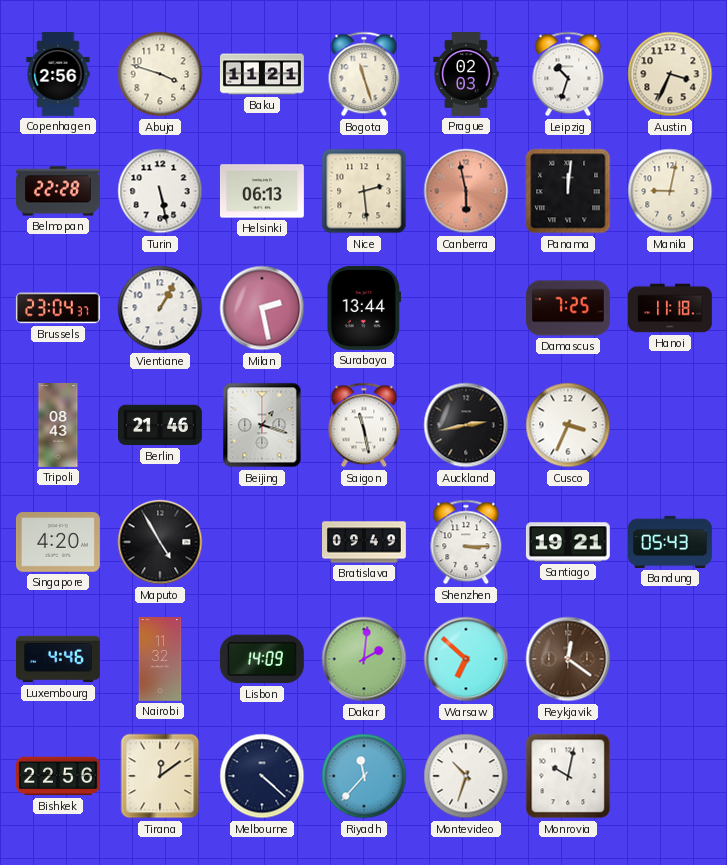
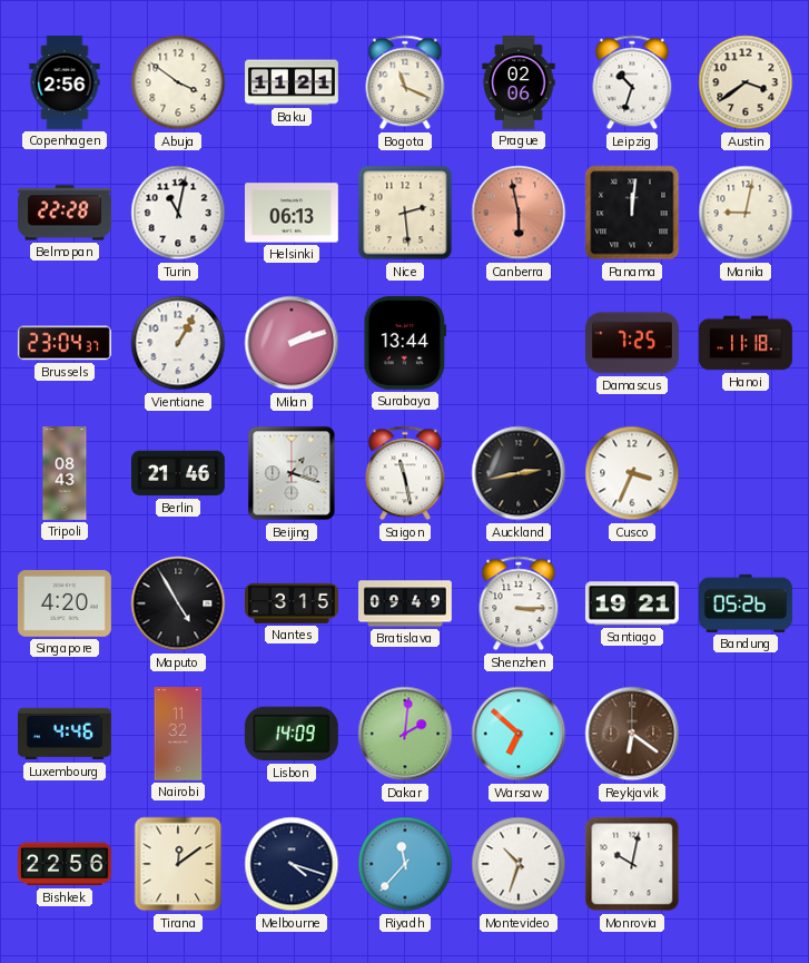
Abuja: 3:48 -> 3:51
Bogota: 11:27 -> 11:19
Prague: 02:03 -> 02:06
Austin: 3:34 -> 3:39
Turin: 5:28 -> 11:02
Milan: 2:28 -> 2:12
Nantes: none -> 3:15
Bandung: 05:43 -> 05:26
Reykjavik: 12:21 -> 6:21
Melbourne: 4:22 -> 4:18
